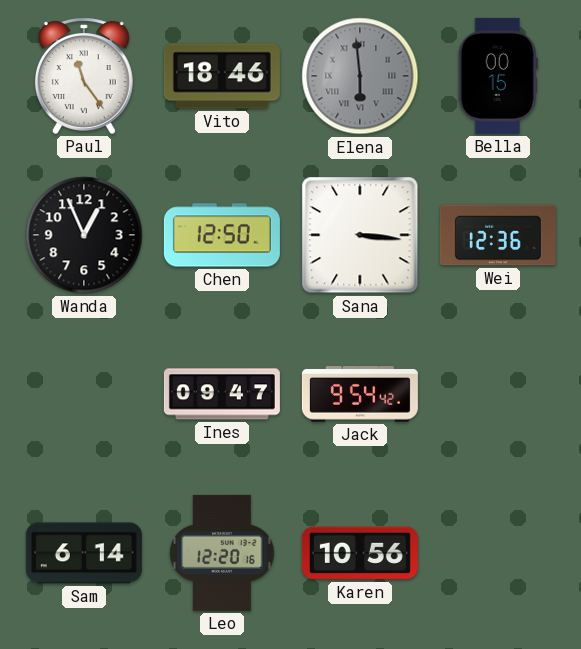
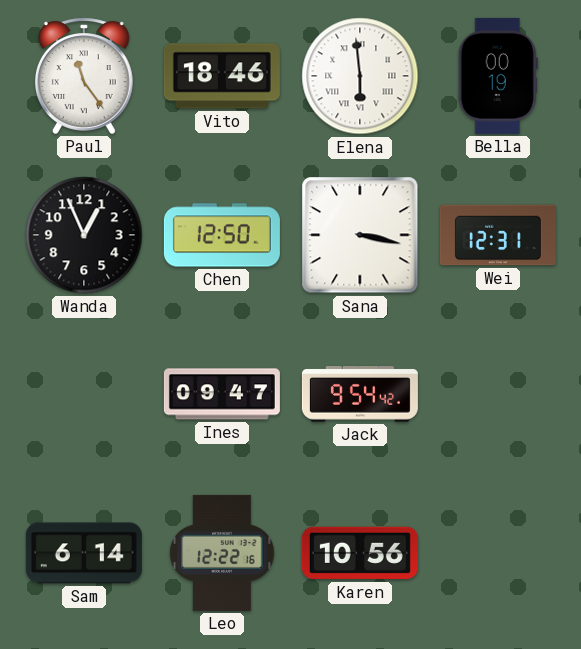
Elena dial: grey -> white
Bella: 00:15 -> 00:19
Sana: 3:16 -> 3:17
Wei: 12:36 -> 12:31
Leo: 12:20 -> 12:22
